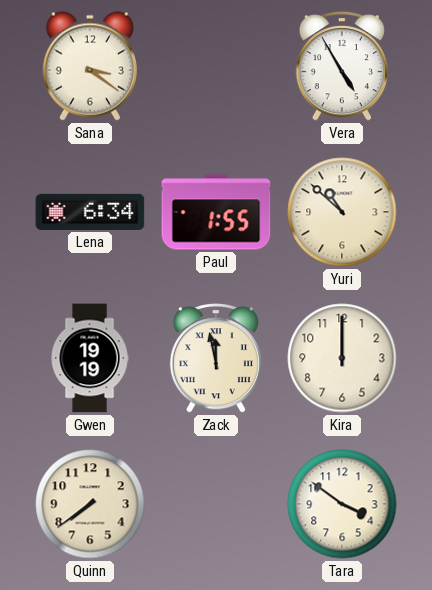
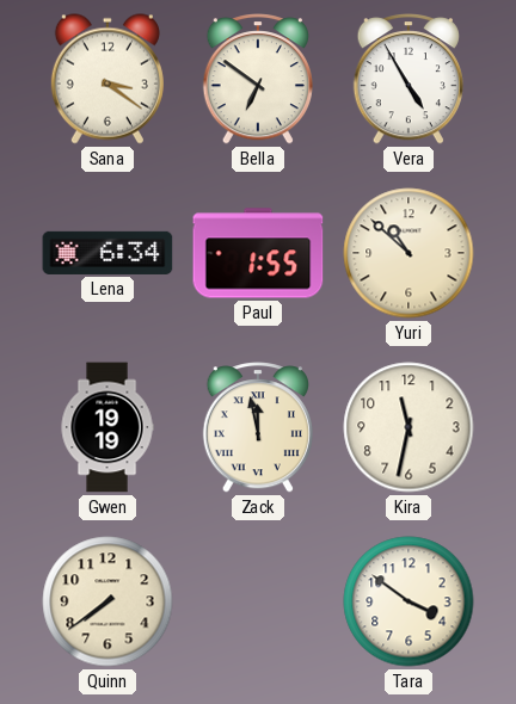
Bella: none -> 6:51
Kira: 12:00 -> 11:32
